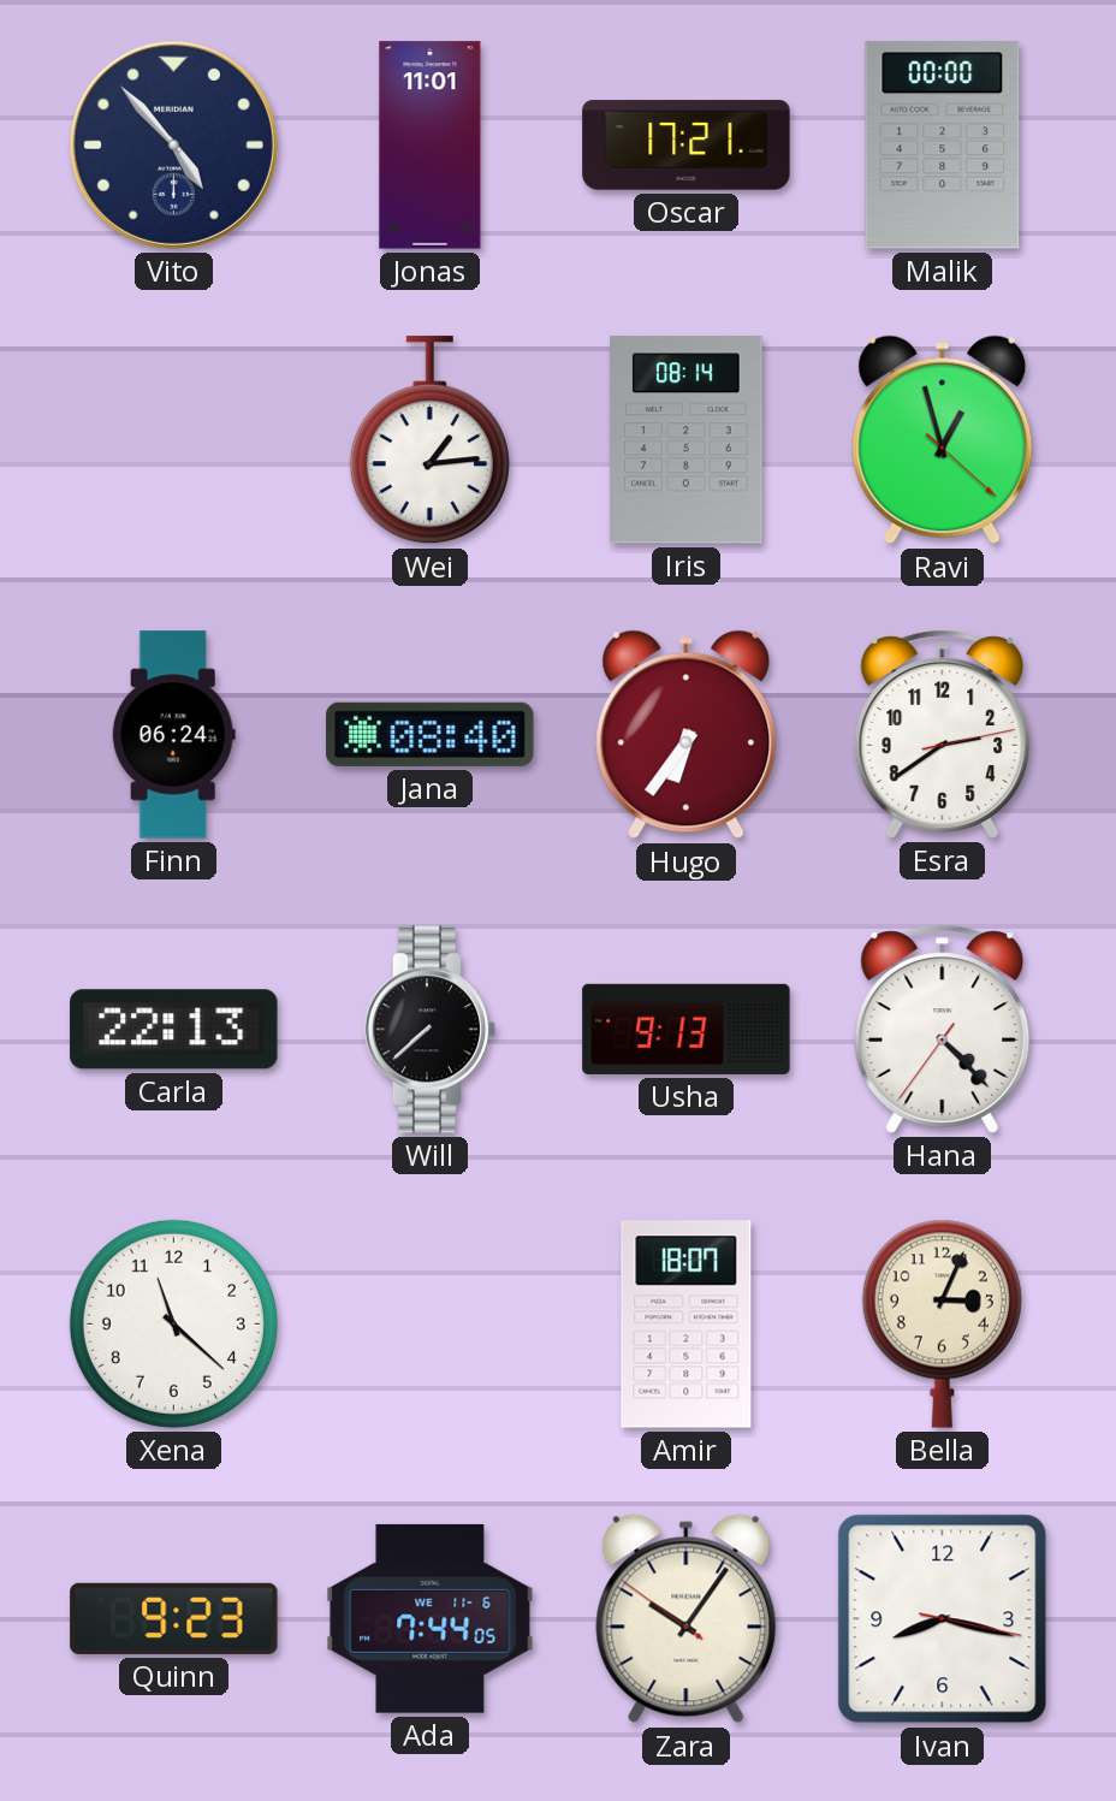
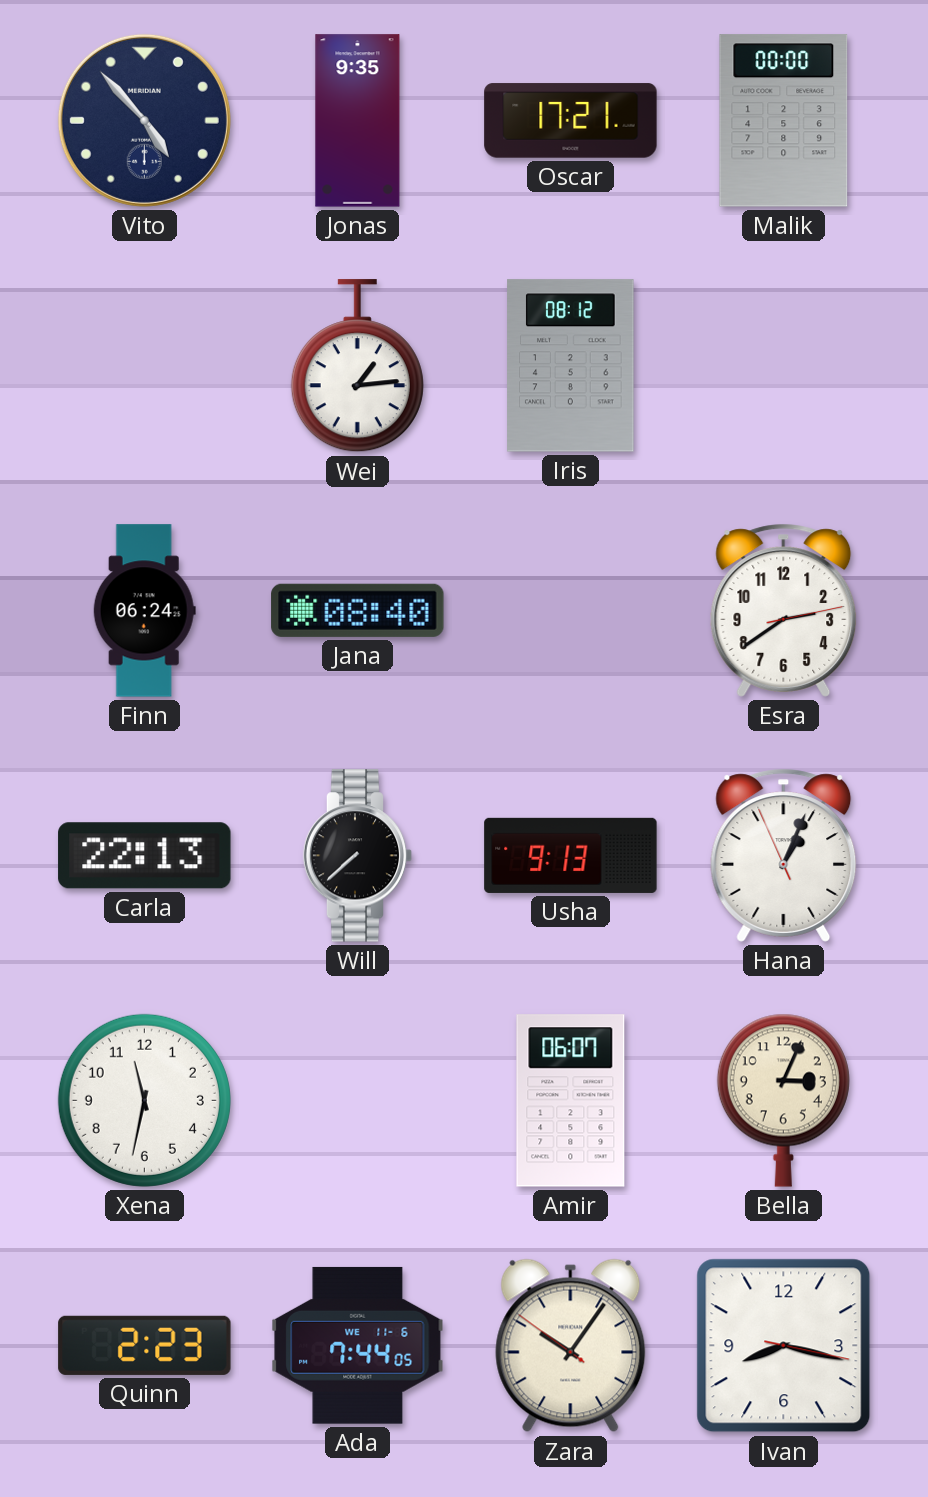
Jonas: 11:01 -> 9:35
Iris: 08:14 -> 08:12
Ravi: 12:57 -> none
Hugo: 6:36 -> none
Hana: 4:22 -> 1:03
Xena: 11:22 -> 11:32
Amir: 18:07 -> 06:07
Quinn: 9:23 -> 2:23
